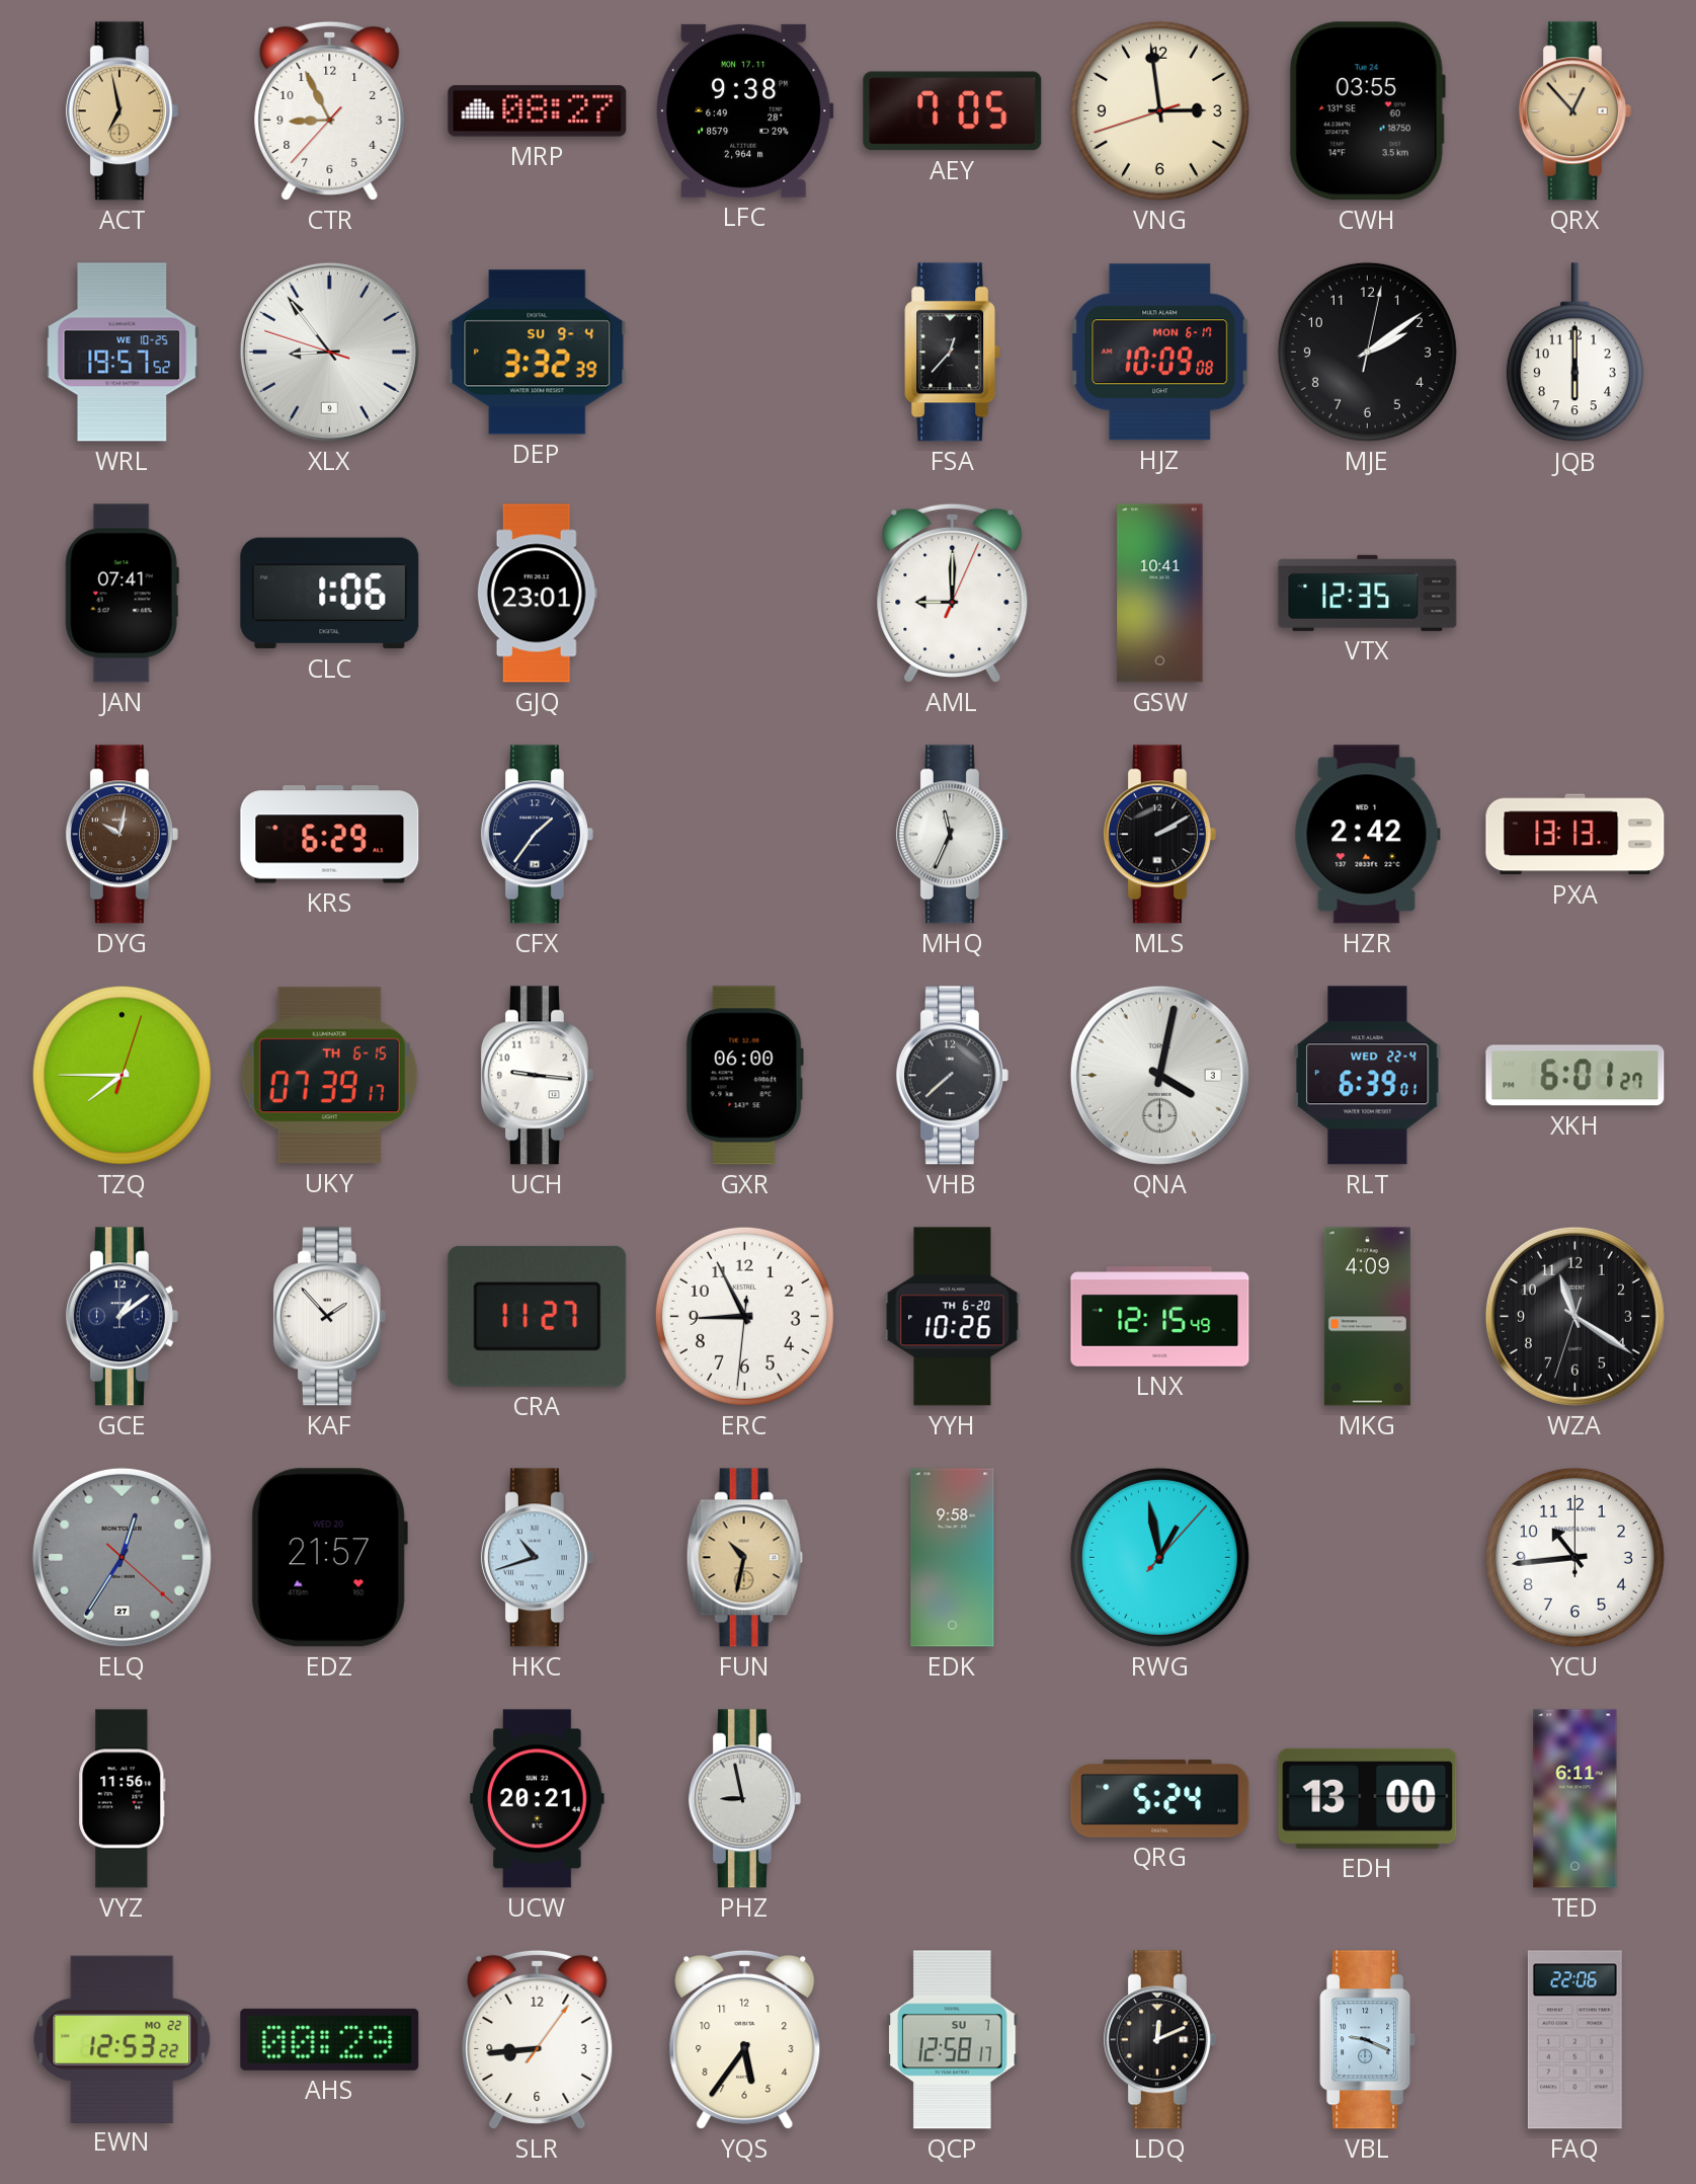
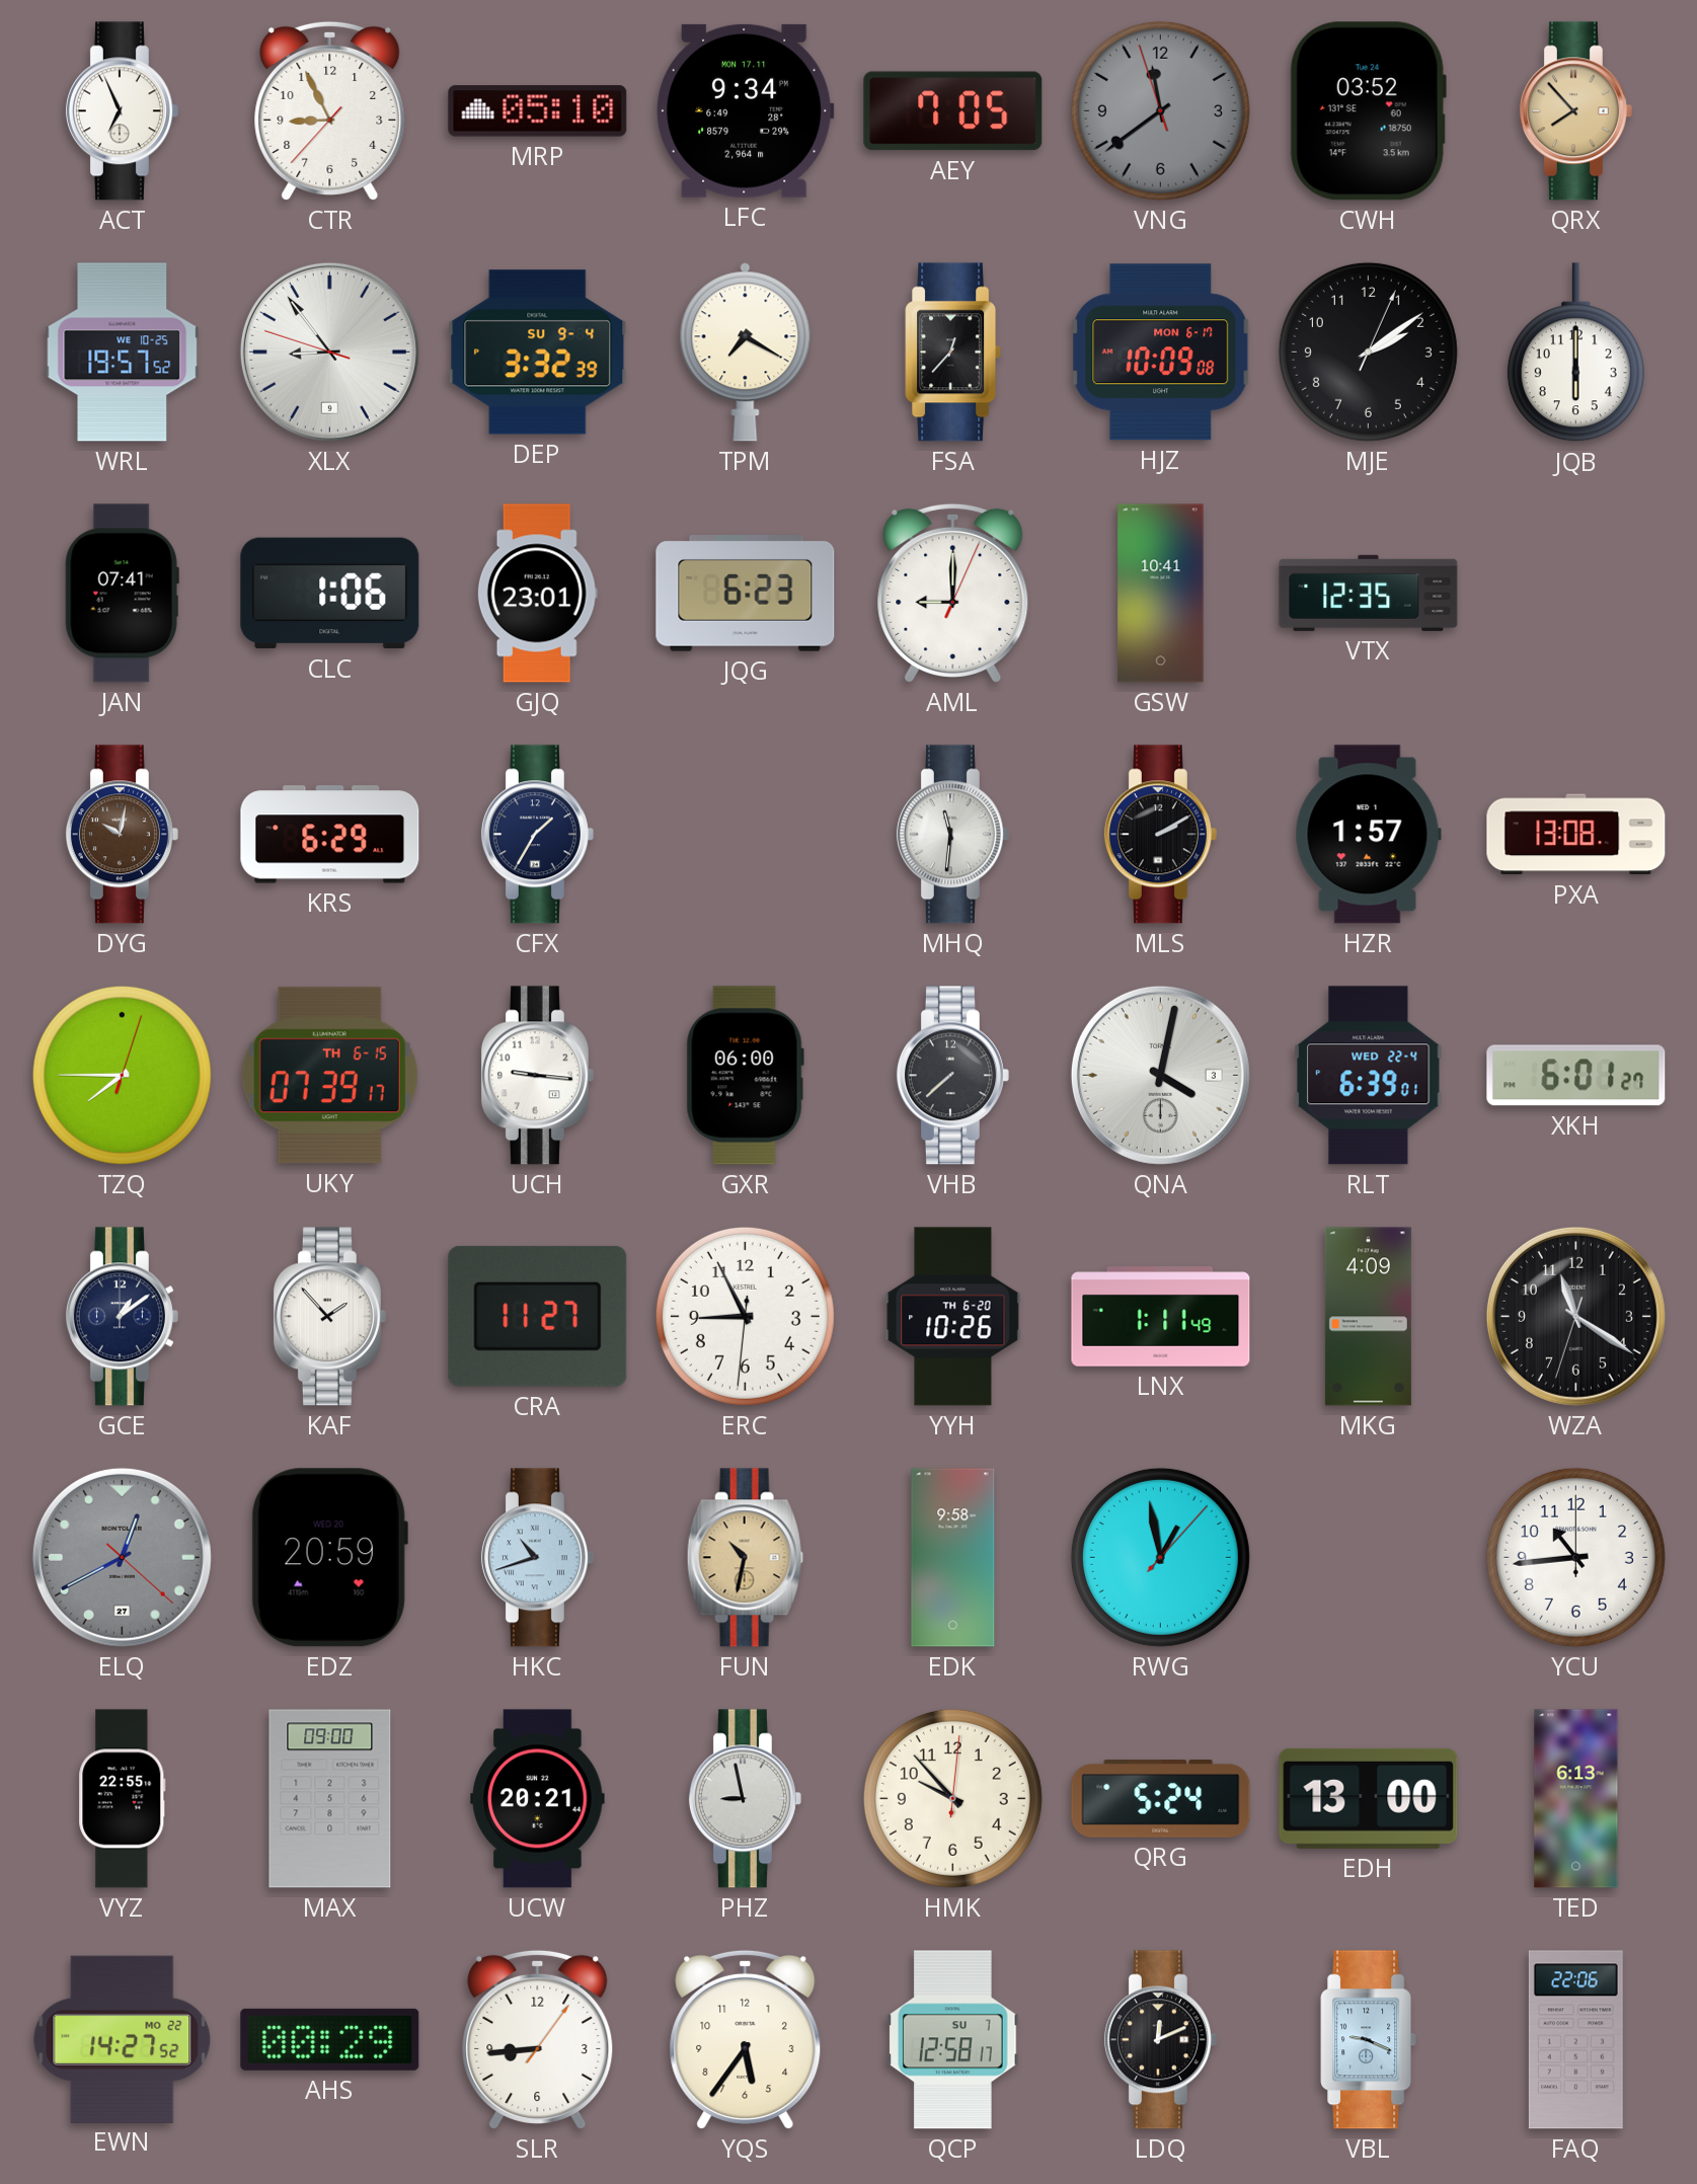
ACT: 6:58 -> 6:56
ACT dial: champagne -> white
MRP: 08:27 -> 05:10
LFC: 9:38 -> 9:34
VNG: 2:58 -> 11:38
VNG dial: cream -> grey
CWH: 03:55 -> 03:52
QRX: 12:53 -> 7:53
TPM: none -> 7:20
MJE: 2:09:02 -> 2:09:04
JQG: none -> 6:23
CFX: 1:36 -> 1:35
MHQ: 11:34 -> 11:31
HZR: 2:42 -> 1:57
PXA: 13:13 -> 13:08
LNX: 12:15 -> 1:11
ELQ: 12:35 -> 12:40
EDZ: 21:57 -> 20:59
VYZ: 11:56 -> 22:55
MAX: none -> 09:00
HMK: none -> 9:53
TED: 6:11 -> 6:13
EWN: 12:53 -> 14:27
